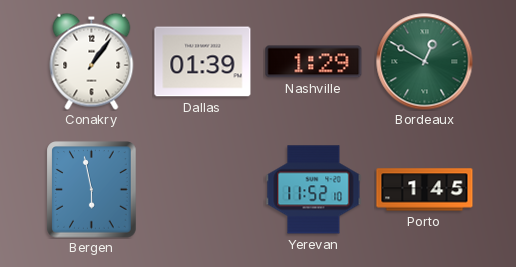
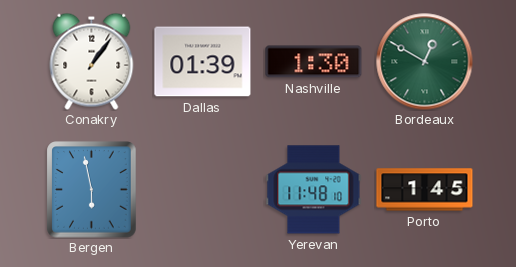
Nashville: 1:29 -> 1:30
Yerevan: 11:52 -> 11:48
